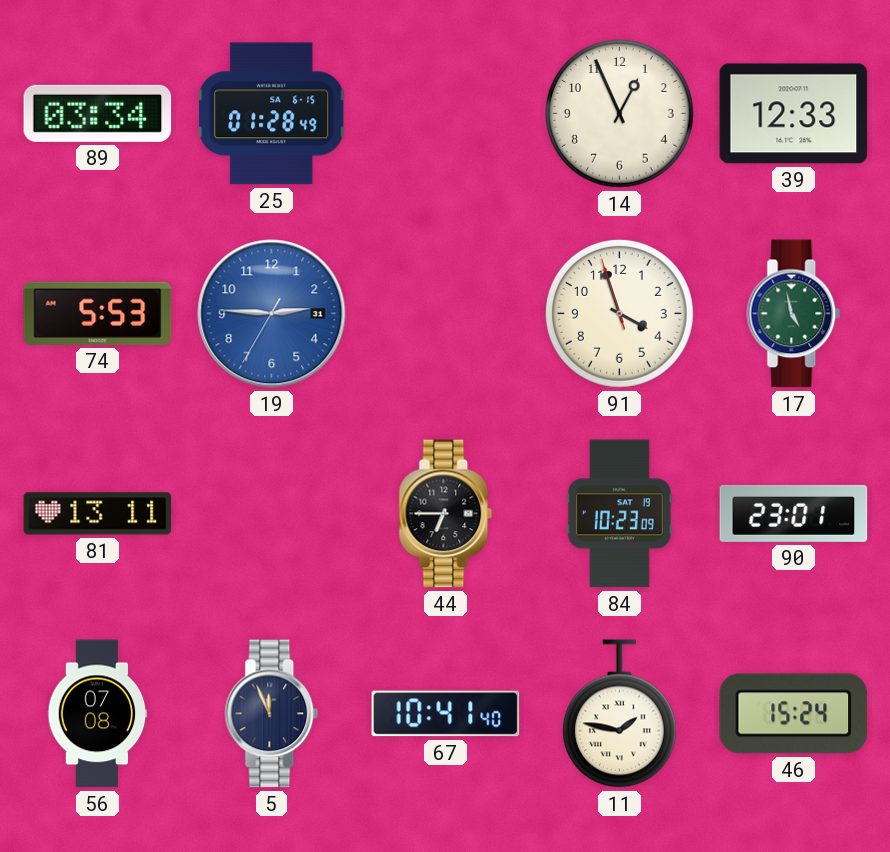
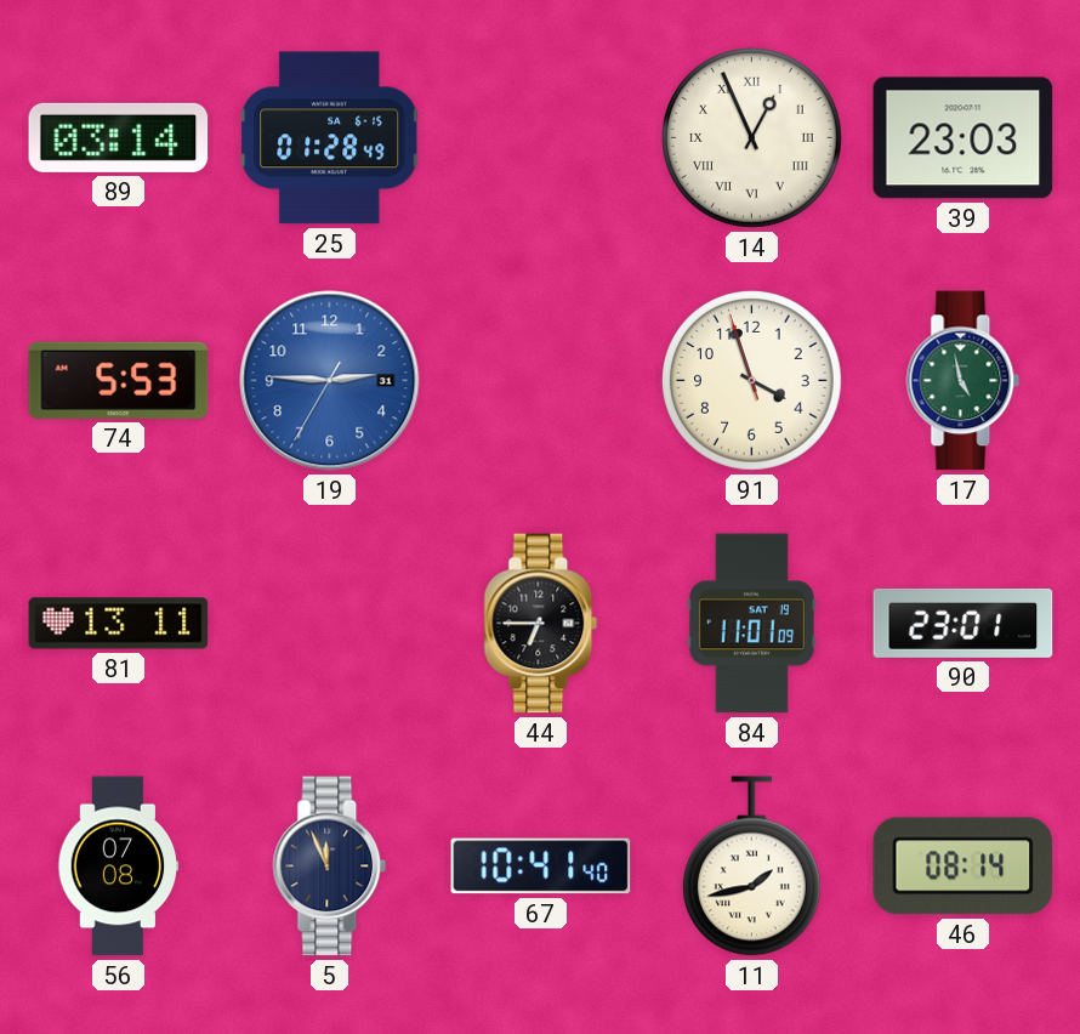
89: 03:34 -> 03:14
14 numerals: Arabic -> Roman
39: 12:33 -> 23:03
84: 10:23 -> 11:01
11: 1:47 -> 1:43
46: 15:24 -> 08:14
